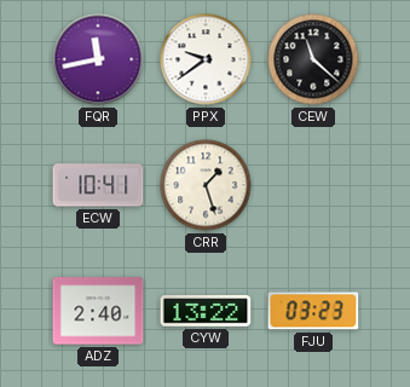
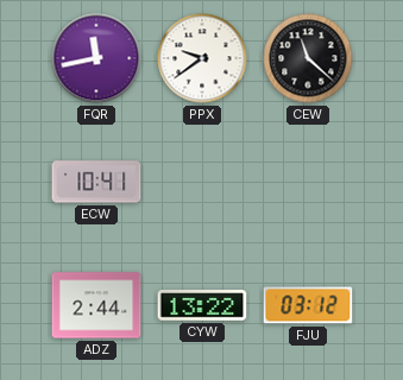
CRR: 1:27 -> none
ADZ: 2:40 -> 2:44
FJU: 03:23 -> 03:12
